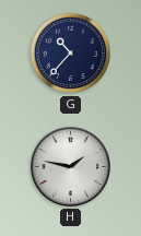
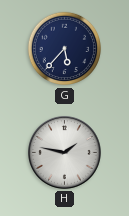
G: 10:37 -> 5:37
